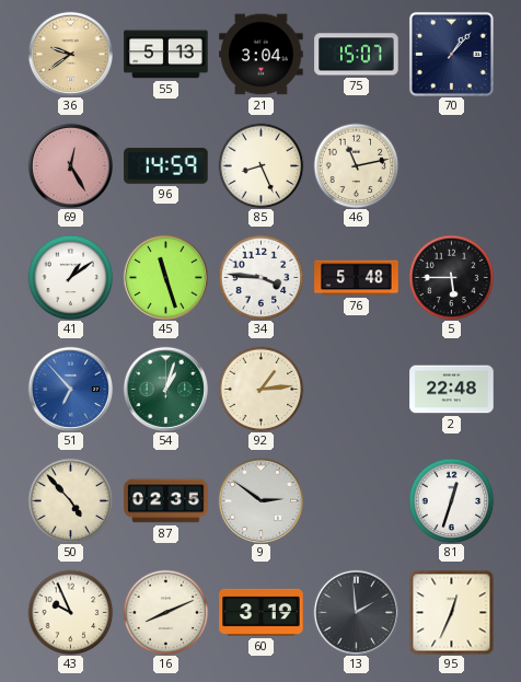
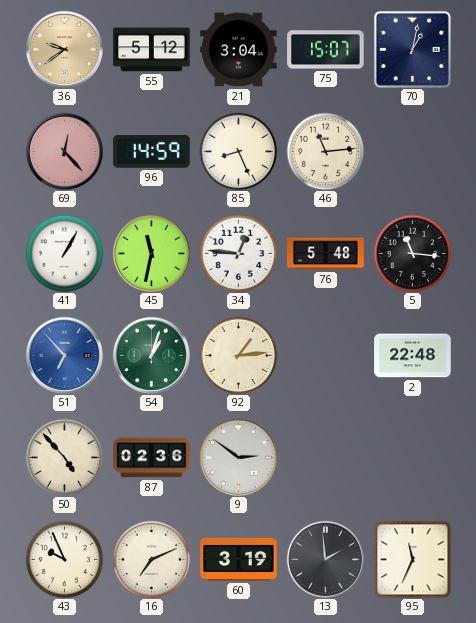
55: 5:13 -> 5:12
70: 1:07 -> 1:02
69: 12:25 -> 12:23
46: 11:13 -> 11:14
41: 1:09 -> 1:05
45: 11:27 -> 11:32
34: 3:46 -> 12:46
5: 5:45 -> 11:16
87: 02:35 -> 02:36
81: 12:33 -> none
16: 8:11 -> 7:11
95: 12:34 -> 11:34
